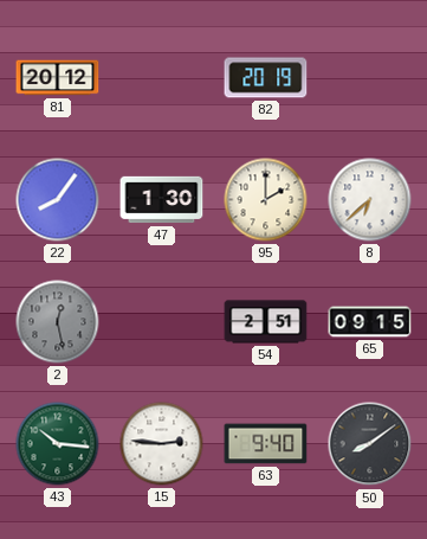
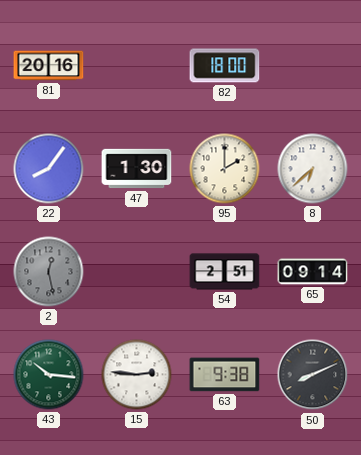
81: 20:12 -> 20:16
82: 20:19 -> 18:00
65: 09:15 -> 09:14
63: 9:40 -> 9:38
50: 8:09 -> 8:11
